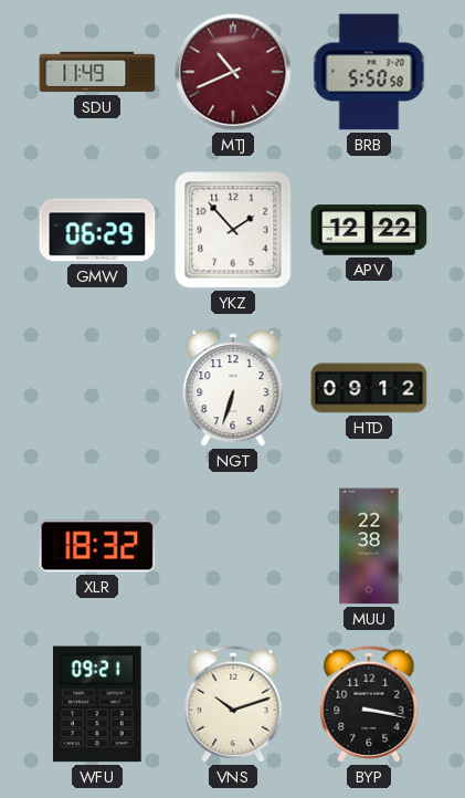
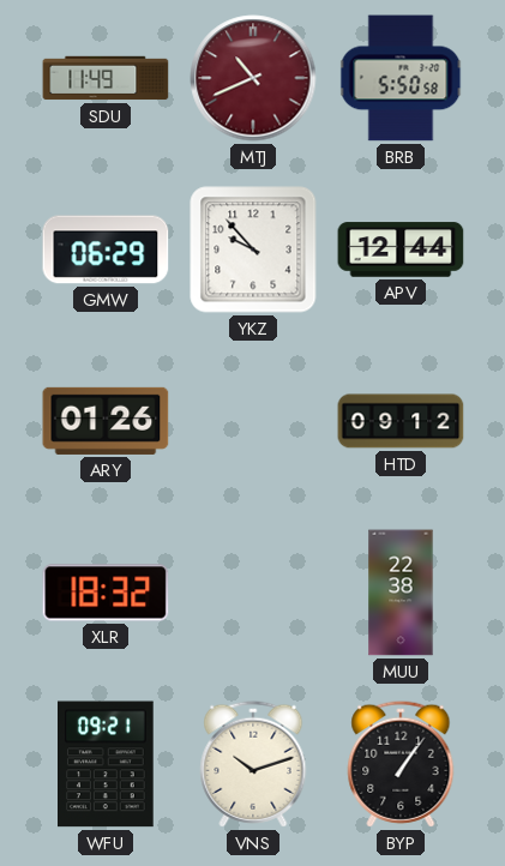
YKZ: 1:53 -> 9:53
APV: 12:22 -> 12:44
ARY: none -> 01:26
NGT: 6:33 -> none
BYP: 3:17 -> 1:06
